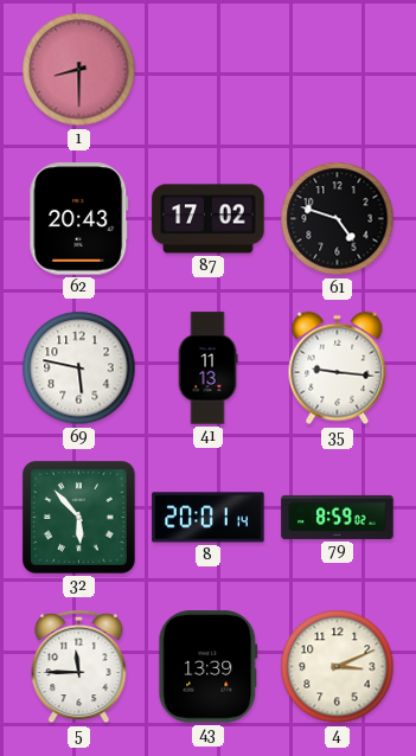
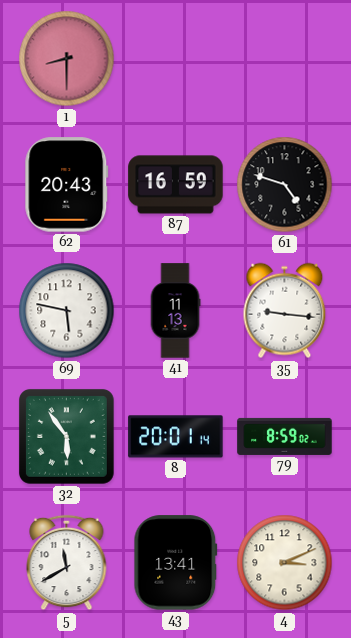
87: 17:02 -> 16:59
32: 5:53 -> 5:54
5: 11:45 -> 11:40
43: 13:39 -> 13:41
